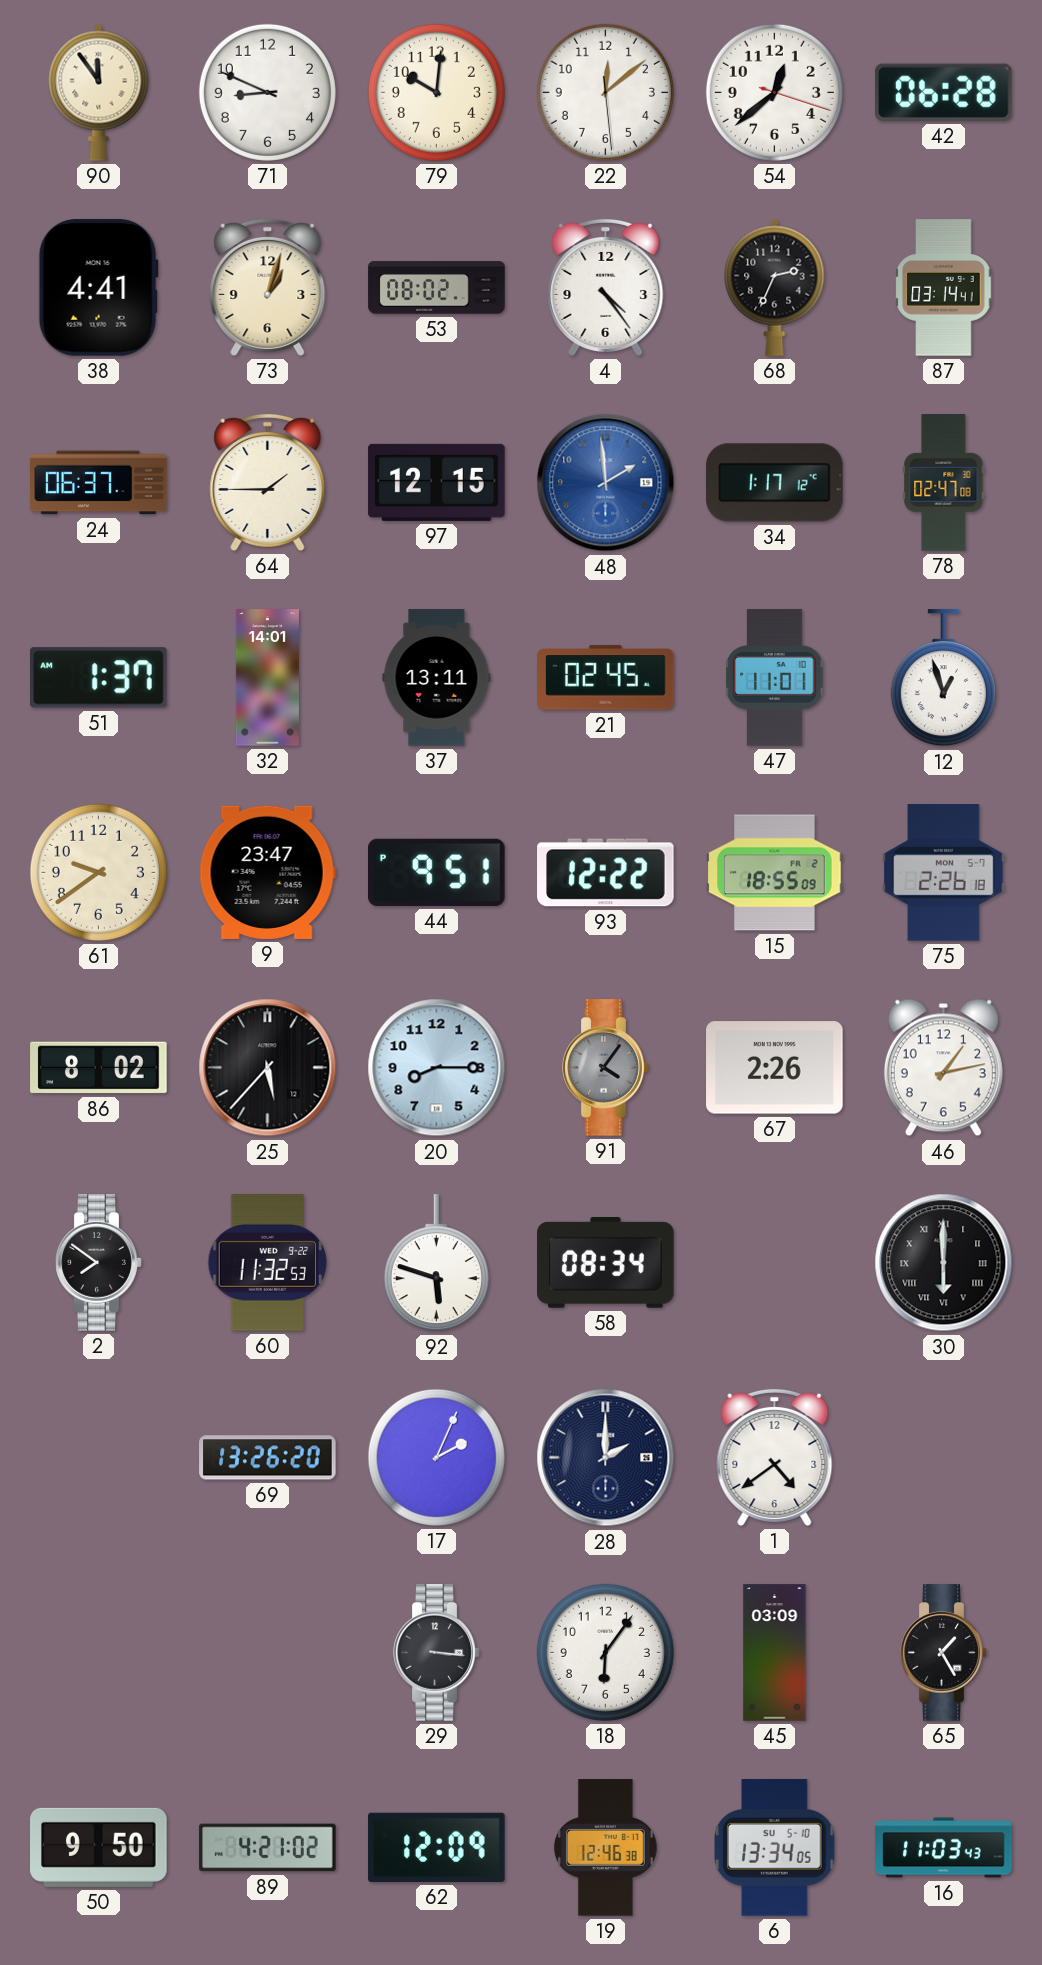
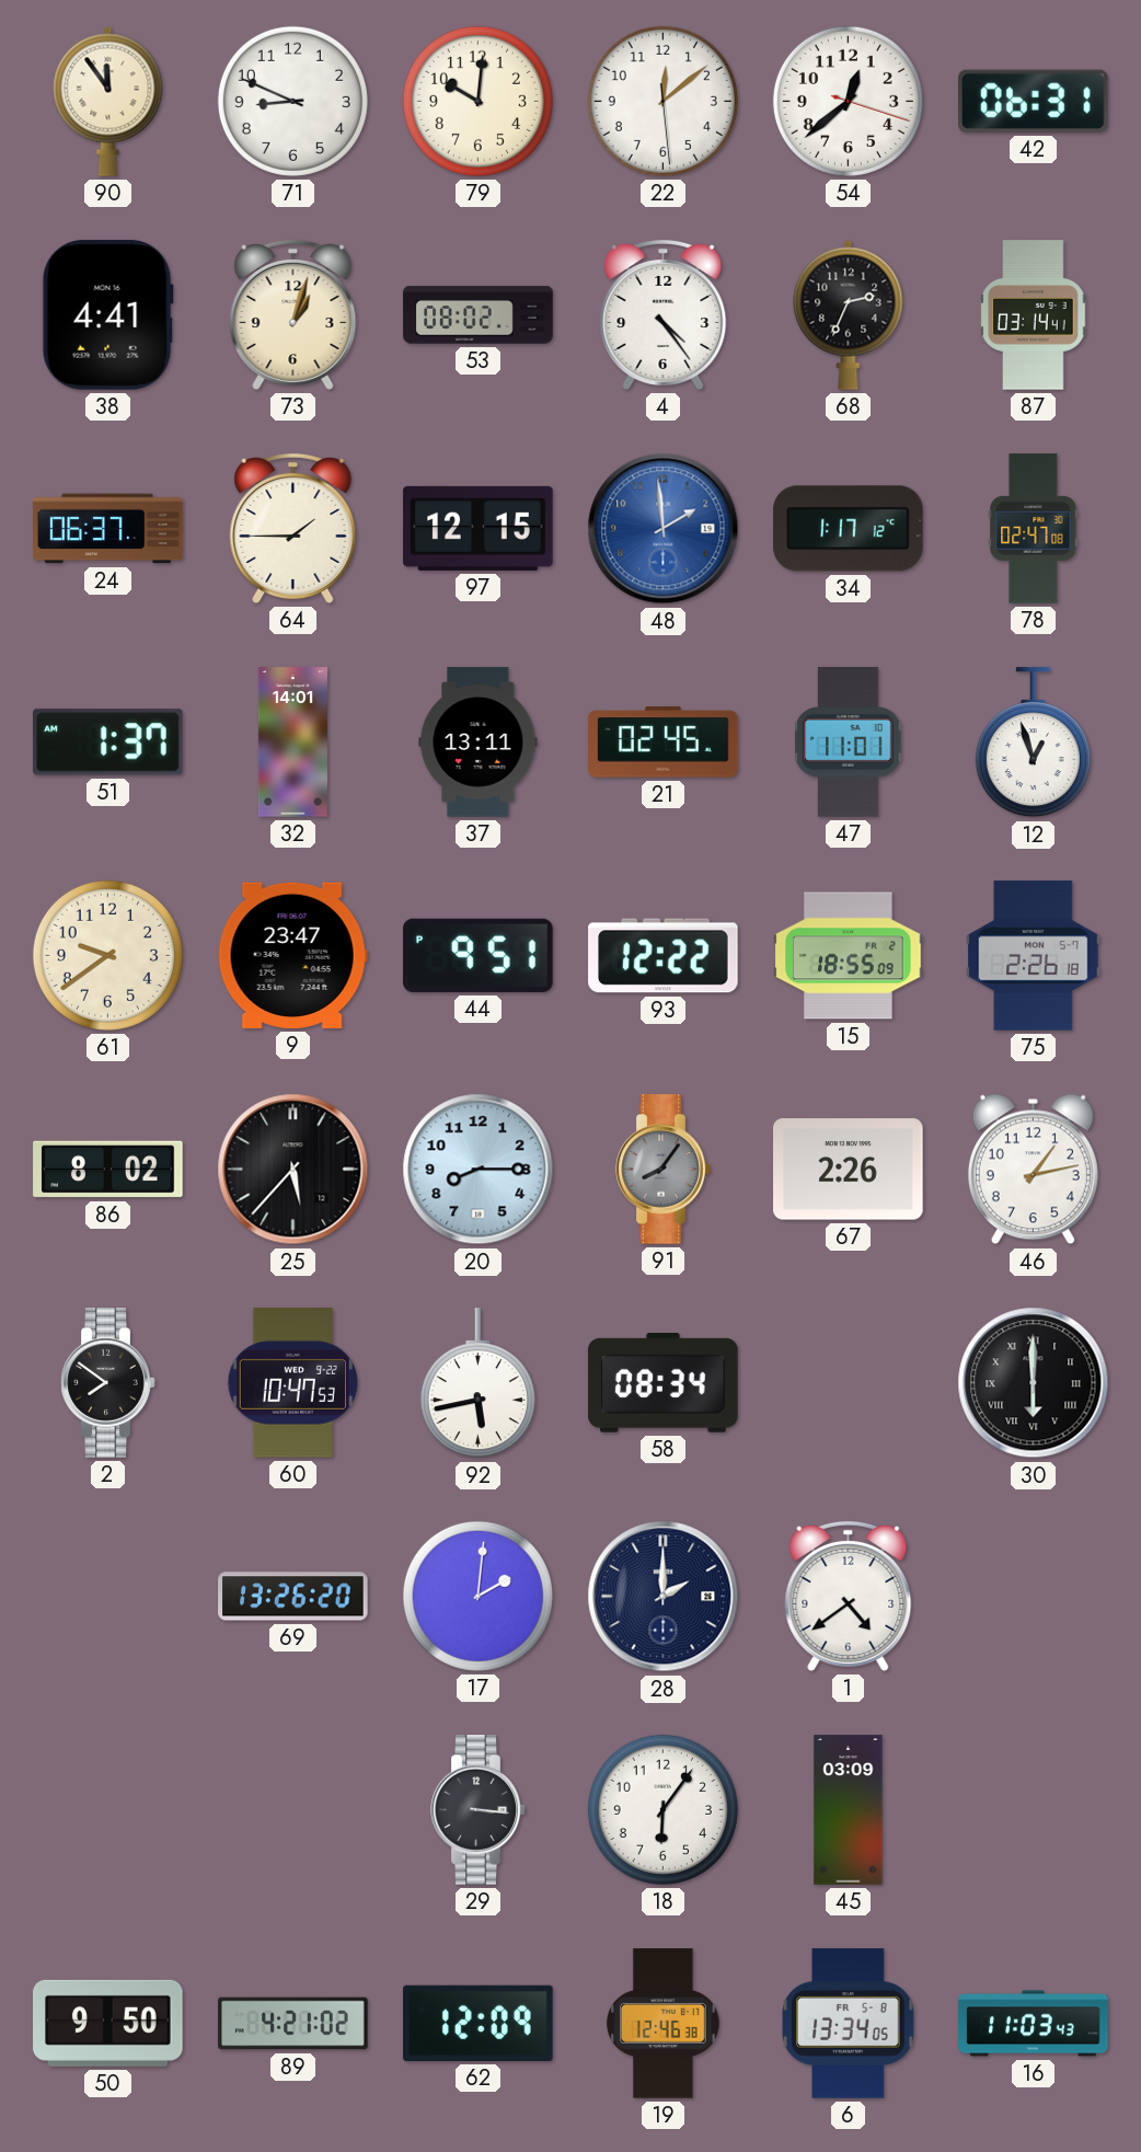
42: 06:28 -> 06:31
91: 4:06 -> 8:06
60: 11:32 -> 10:47
92: 5:48 -> 5:43
17: 2:04 -> 2:01
65: 1:25 -> none
6 date: SU 5-10 -> FR 5-8
